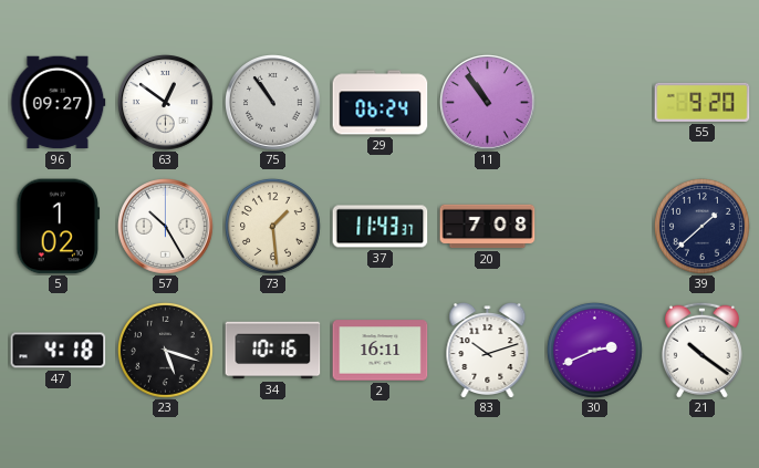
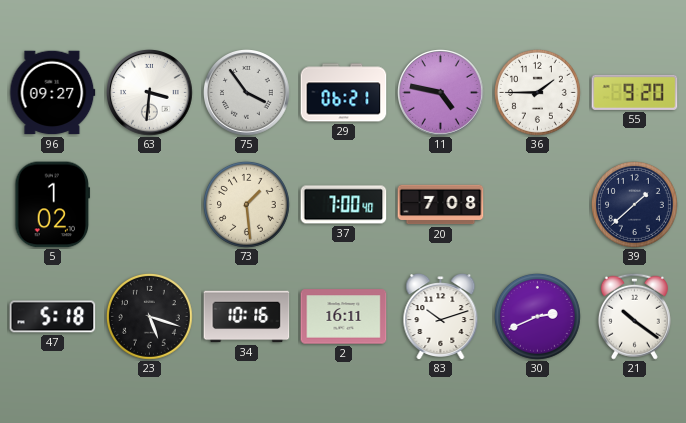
63: 12:51 -> 3:31
75: 10:54 -> 3:54
29: 06:24 -> 06:21
11: 10:54 -> 4:47
36: none -> 1:45
57: 10:25 -> none
37: 11:43 -> 7:00
47: 4:18 -> 5:18
